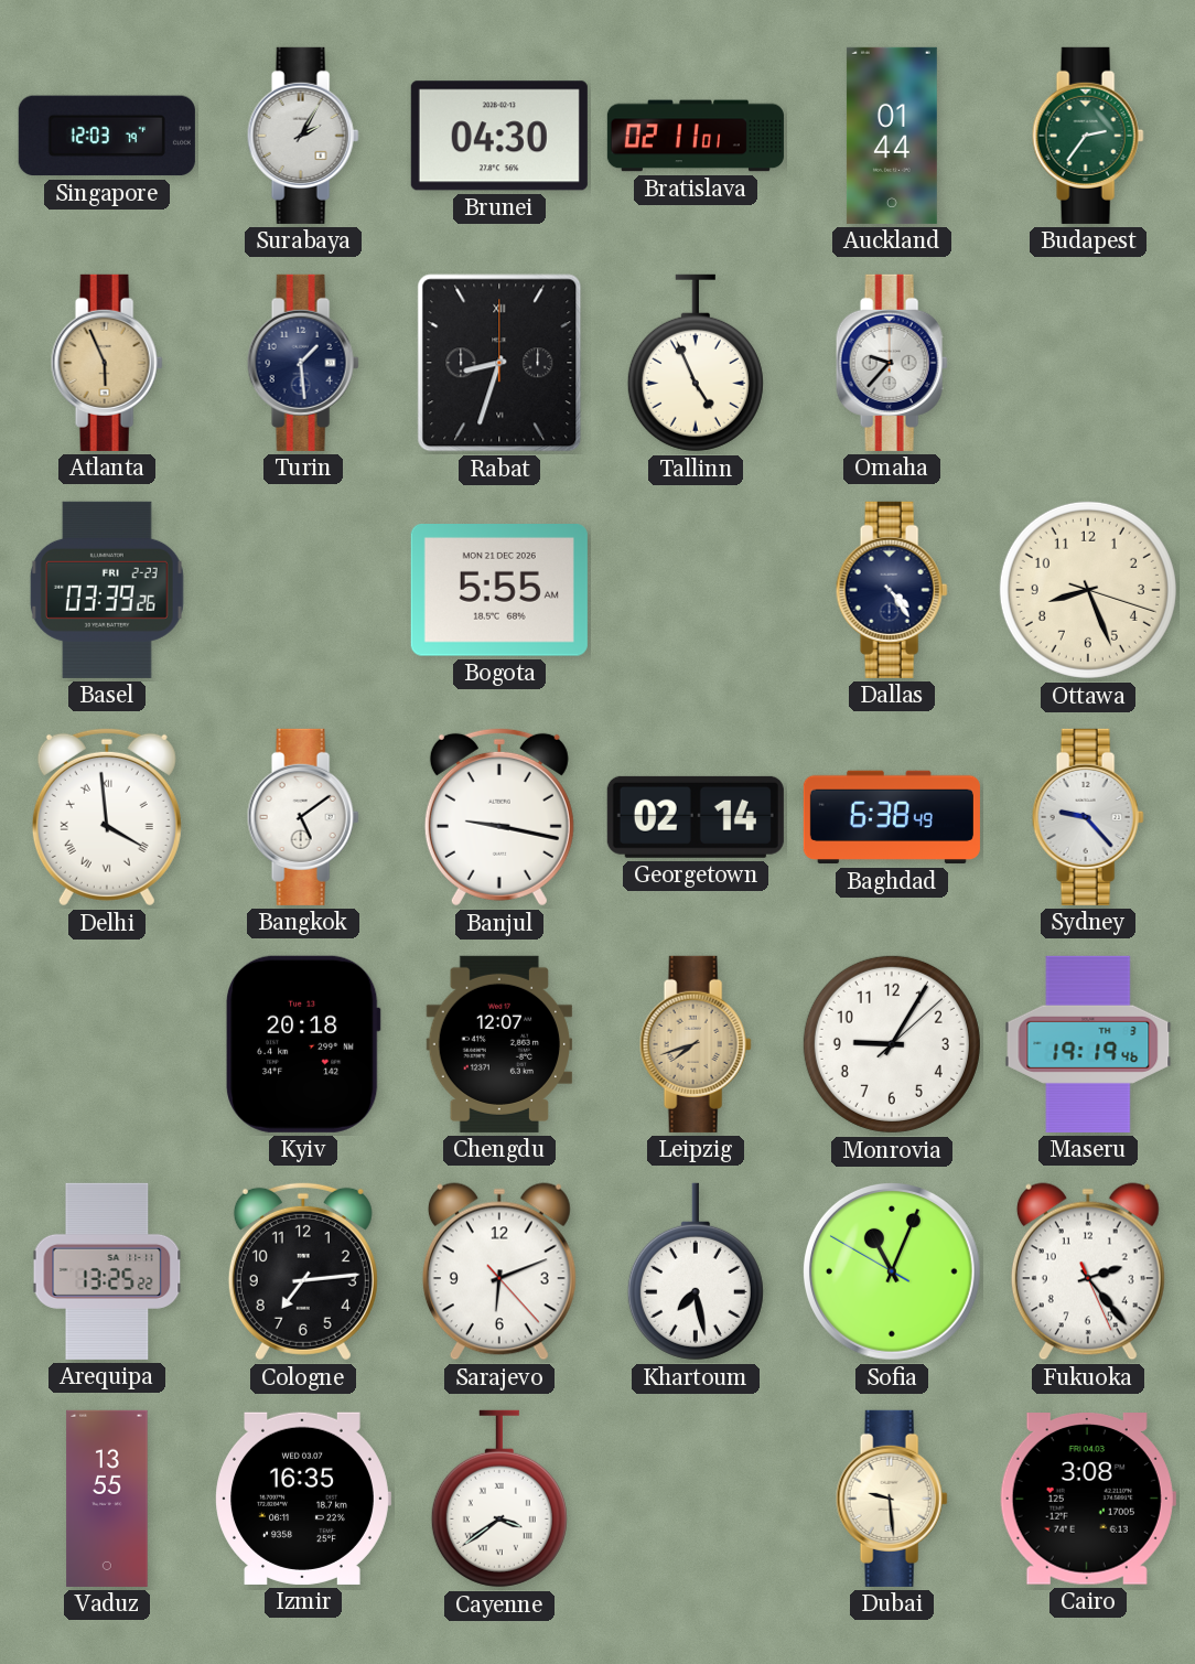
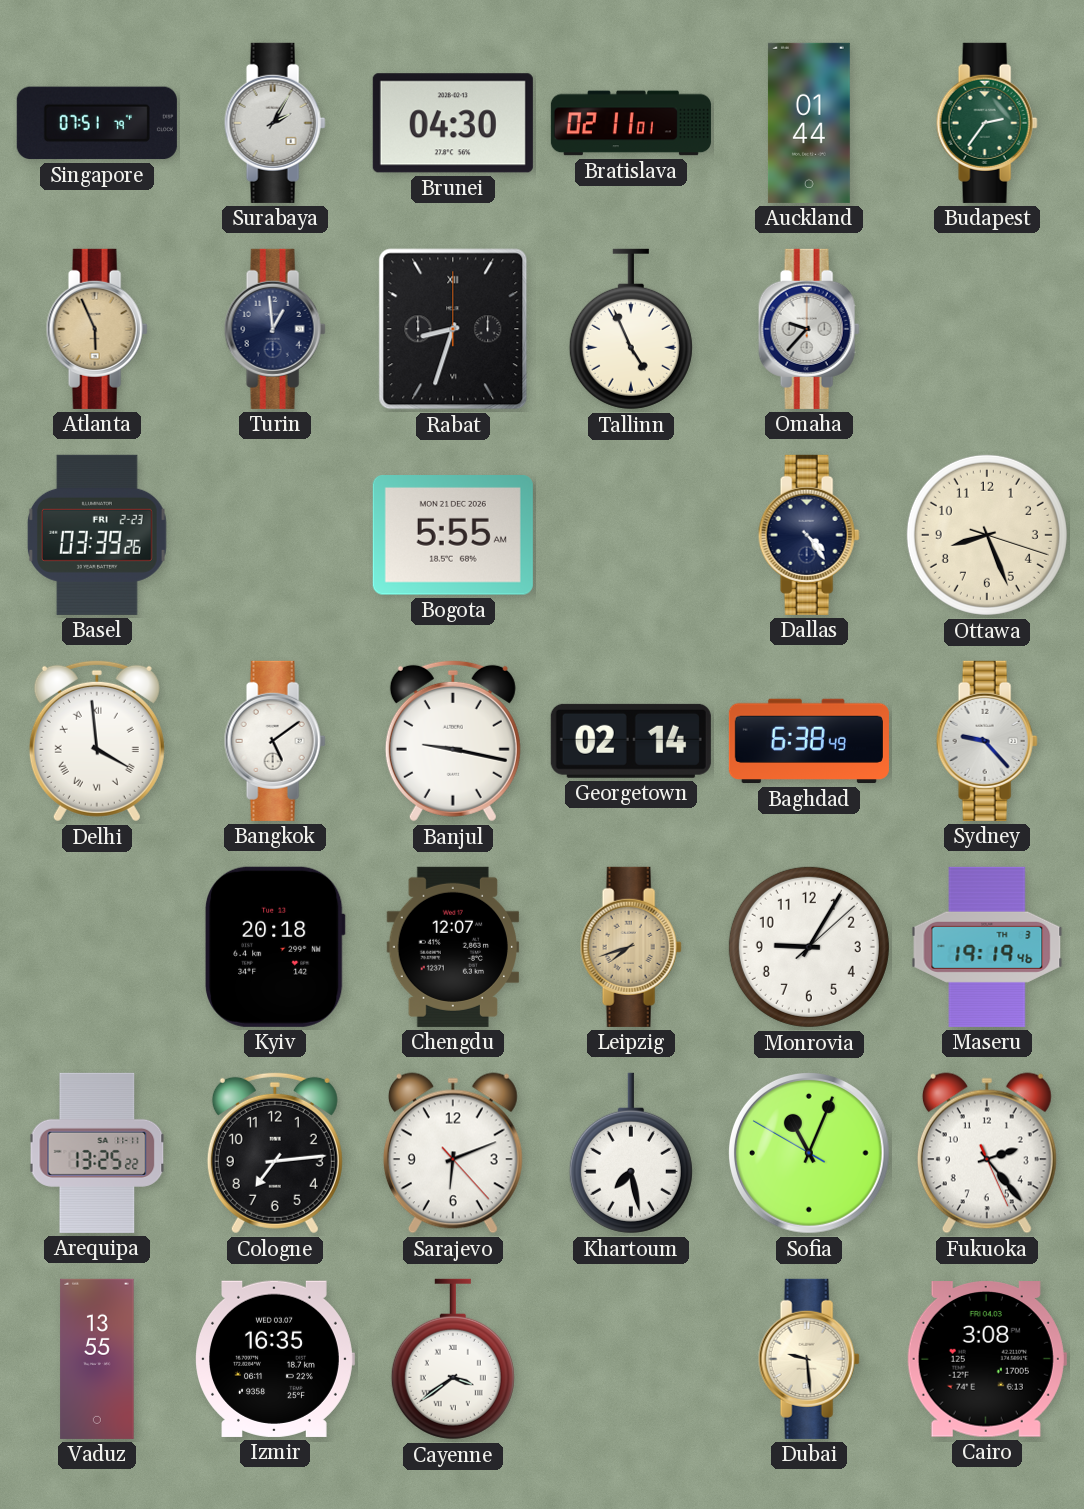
Singapore: 12:03 -> 07:51
Turin: 1:29 -> 12:59
